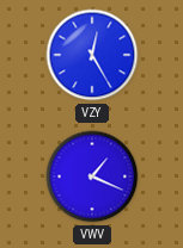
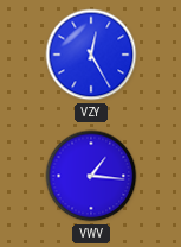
VWV: 1:19 -> 1:16
